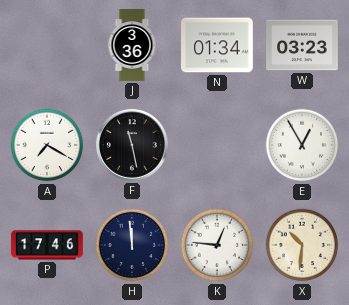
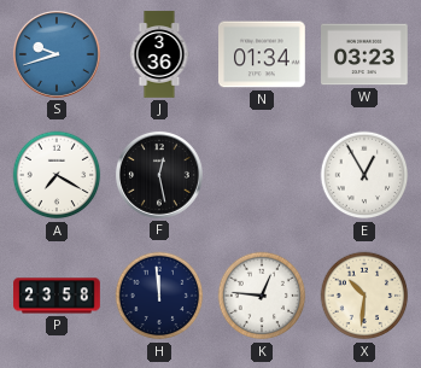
S: none -> 9:42
F: 11:28 -> 12:28
P: 17:46 -> 23:58
